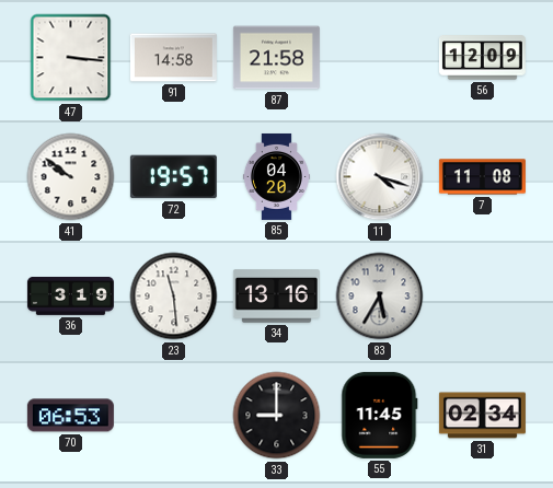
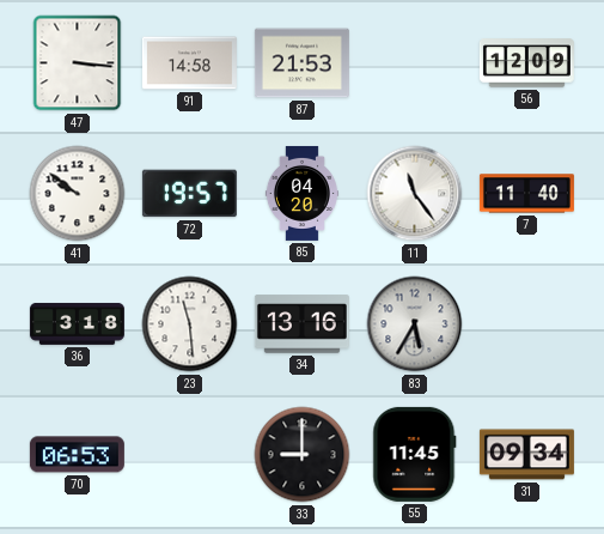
87: 21:58 -> 21:53
11: 4:18 -> 11:24
7: 11:08 -> 11:40
36: 3:19 -> 3:18
31: 02:34 -> 09:34
